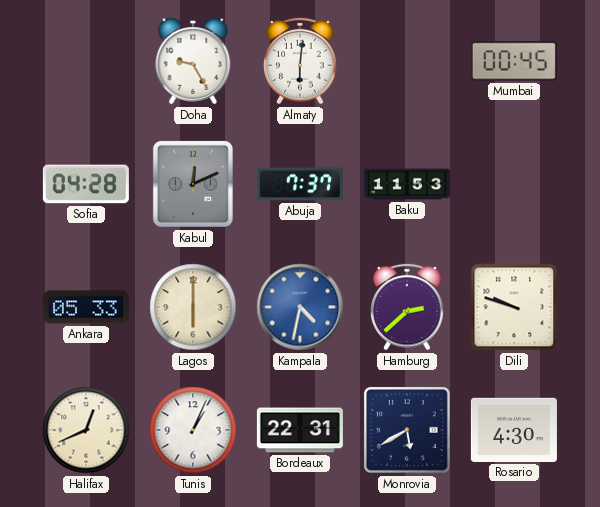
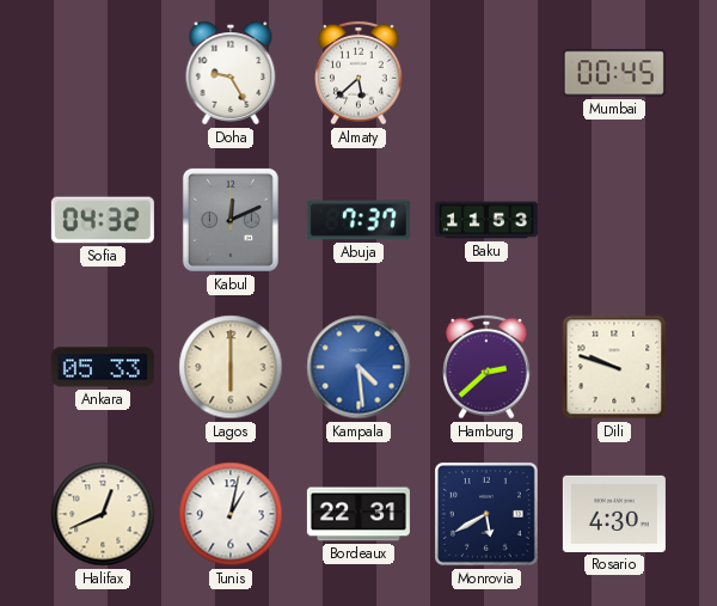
Almaty: 6:01 -> 5:38
Sofia: 04:28 -> 04:32
Kampala: 4:32 -> 4:29
Tunis: 1:04 -> 1:02
